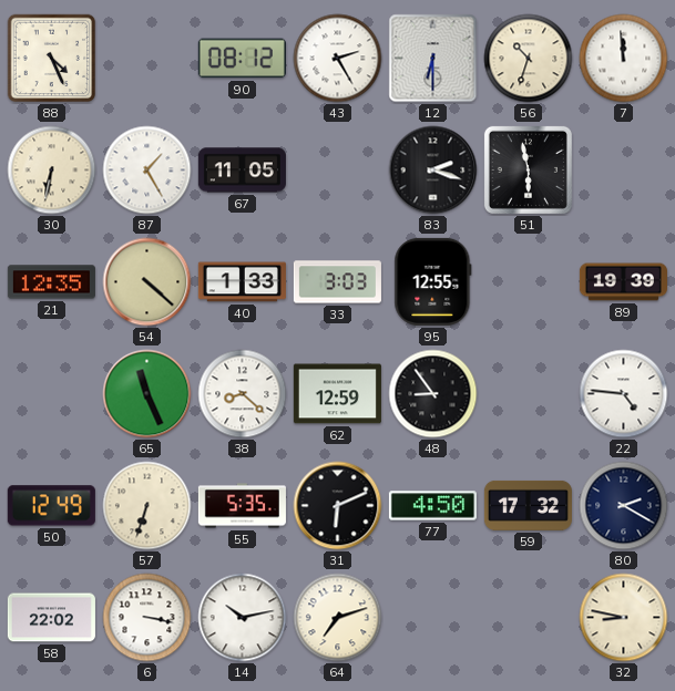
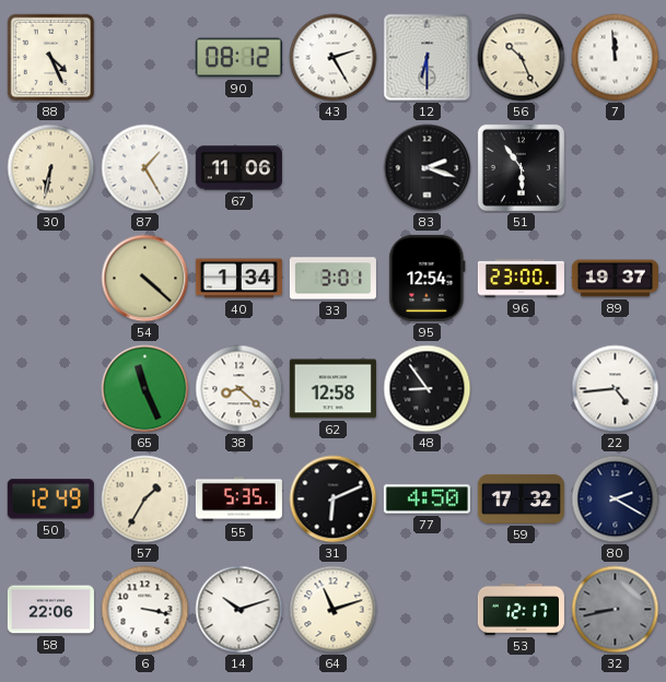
56: 10:33 -> 10:26
67: 11:05 -> 11:06
51: 5:58 -> 5:54
21: 12:35 -> none
40: 1:33 -> 1:34
33: 3:03 -> 3:01
95: 12:55 -> 12:54
96: none -> 23:00
89: 19:39 -> 19:37
62: 12:59 -> 12:58
22: 4:46 -> 4:44
57: 6:33 -> 1:35
58: 22:02 -> 22:06
14: 10:13 -> 10:12
64: 7:12 -> 11:12
53: none -> 12:17
32: 8:47 -> 8:43
32 dial: cream -> grey
